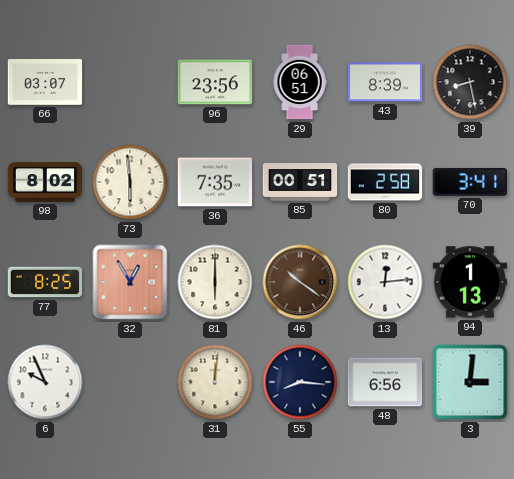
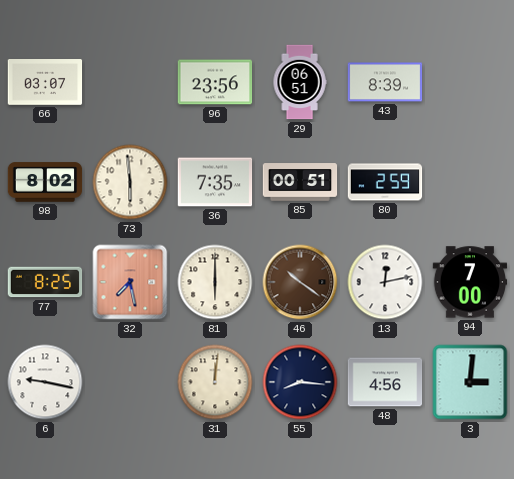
39: 8:28 -> none
80: 2:58 -> 2:59
70: 3:41 -> none
32: 12:55 -> 7:28
13: 12:14 -> 12:13
94: 1:13 -> 7:00
6: 9:56 -> 9:17
48: 6:56 -> 4:56
